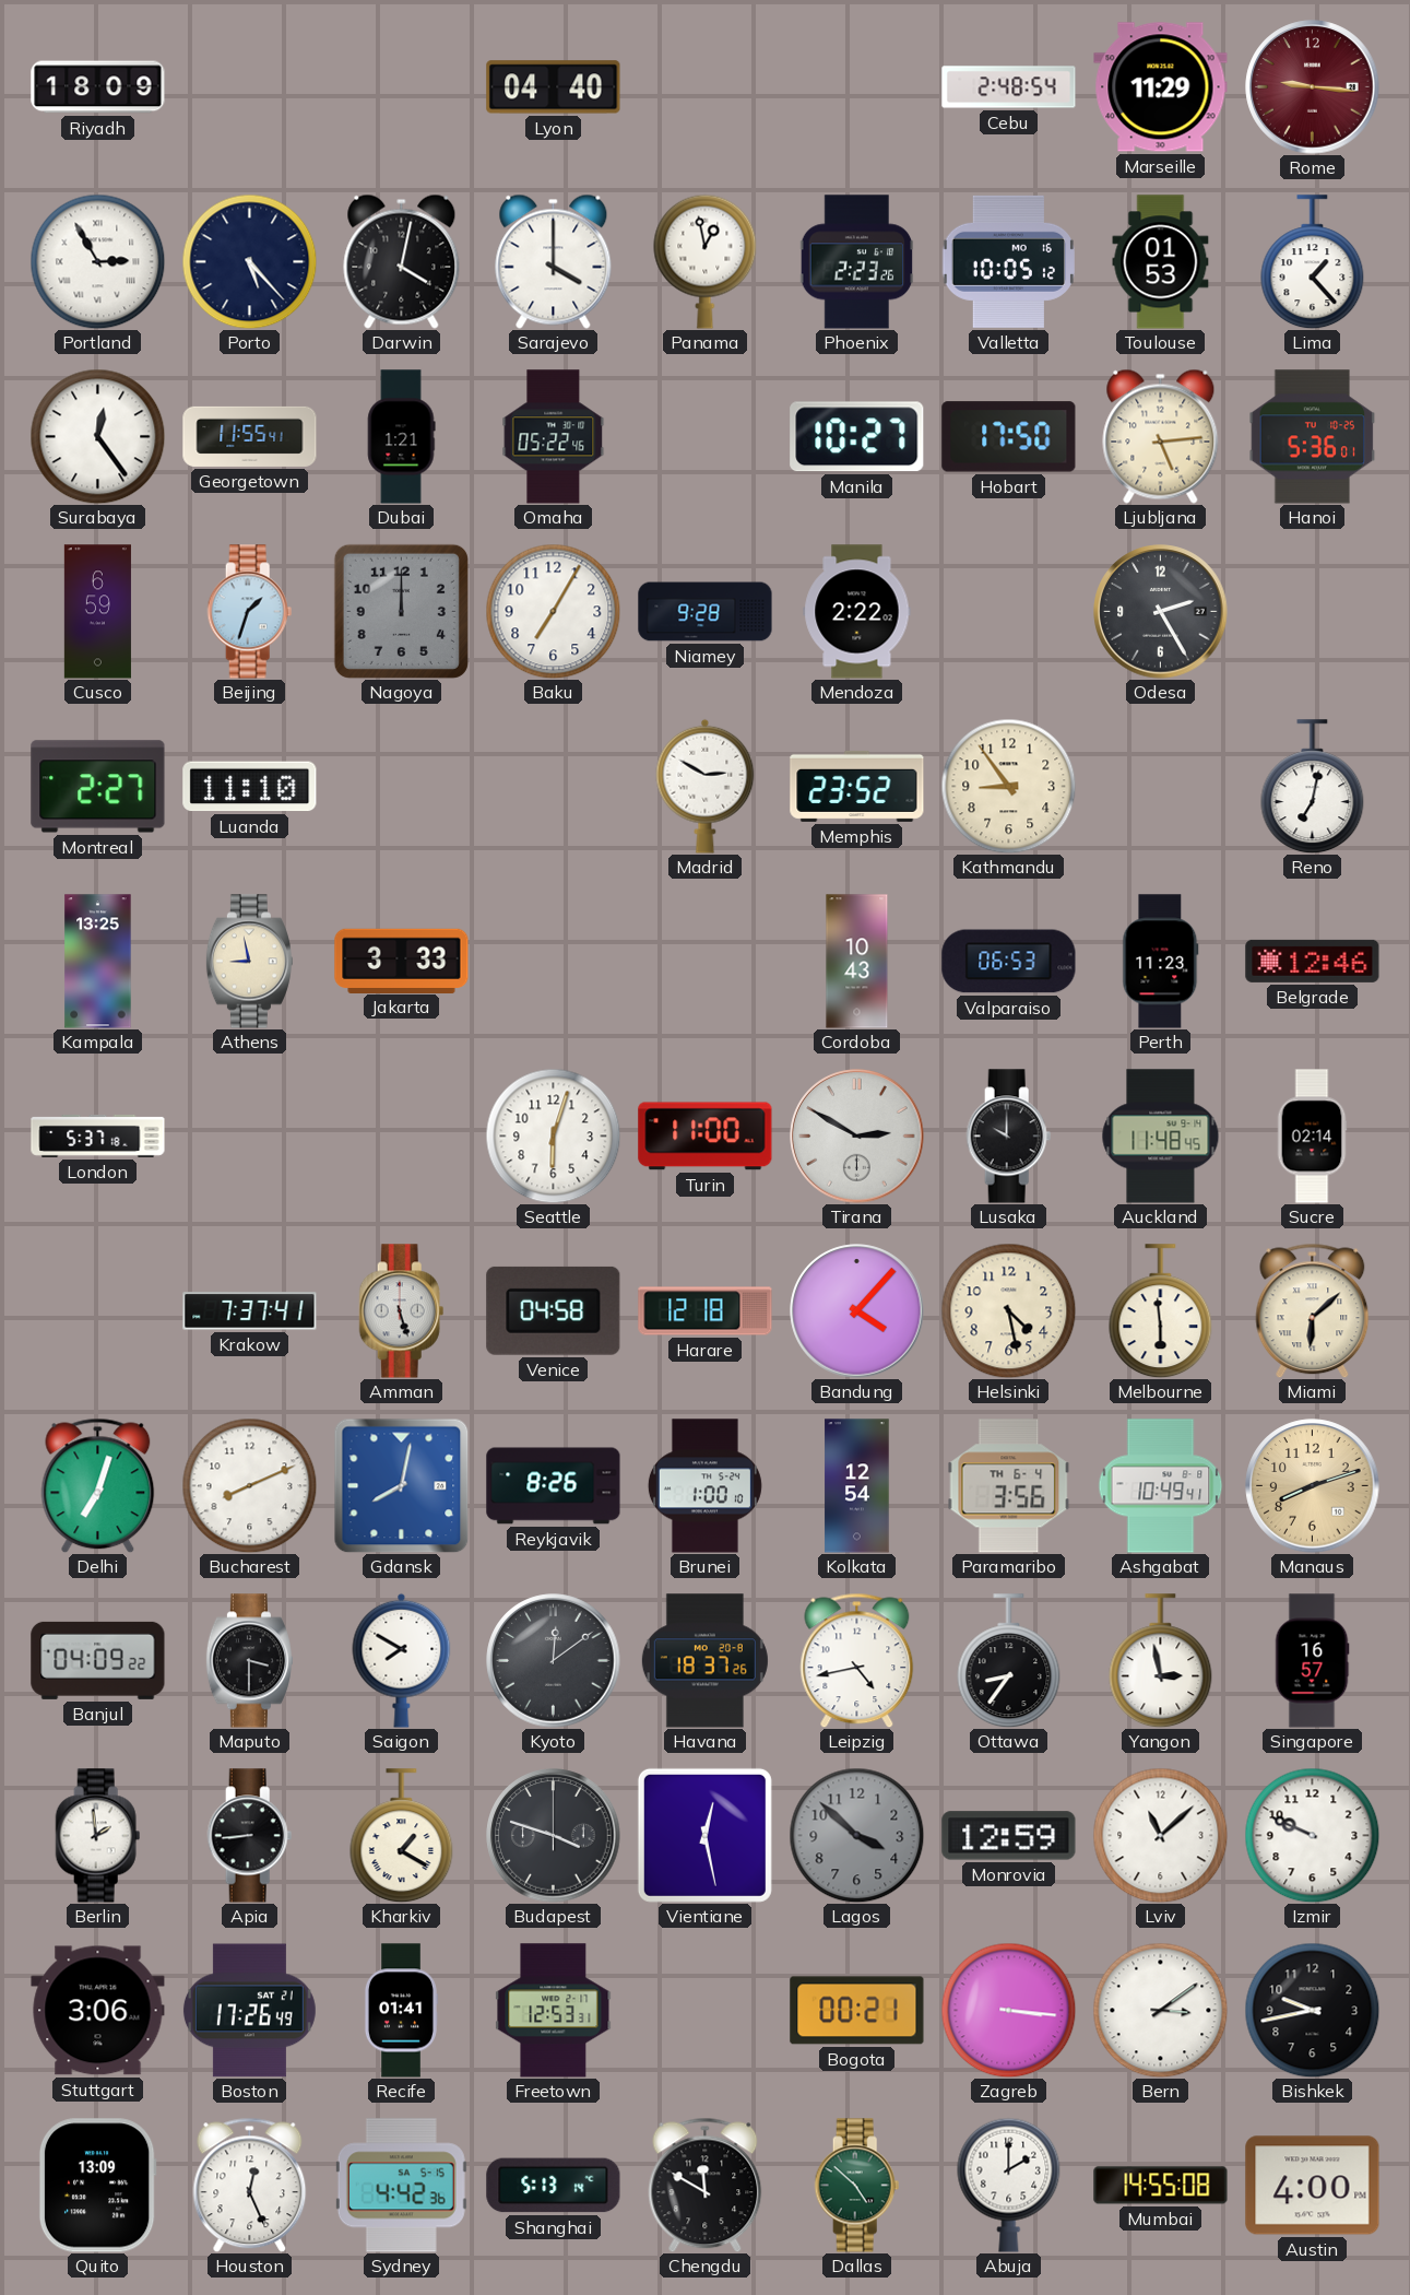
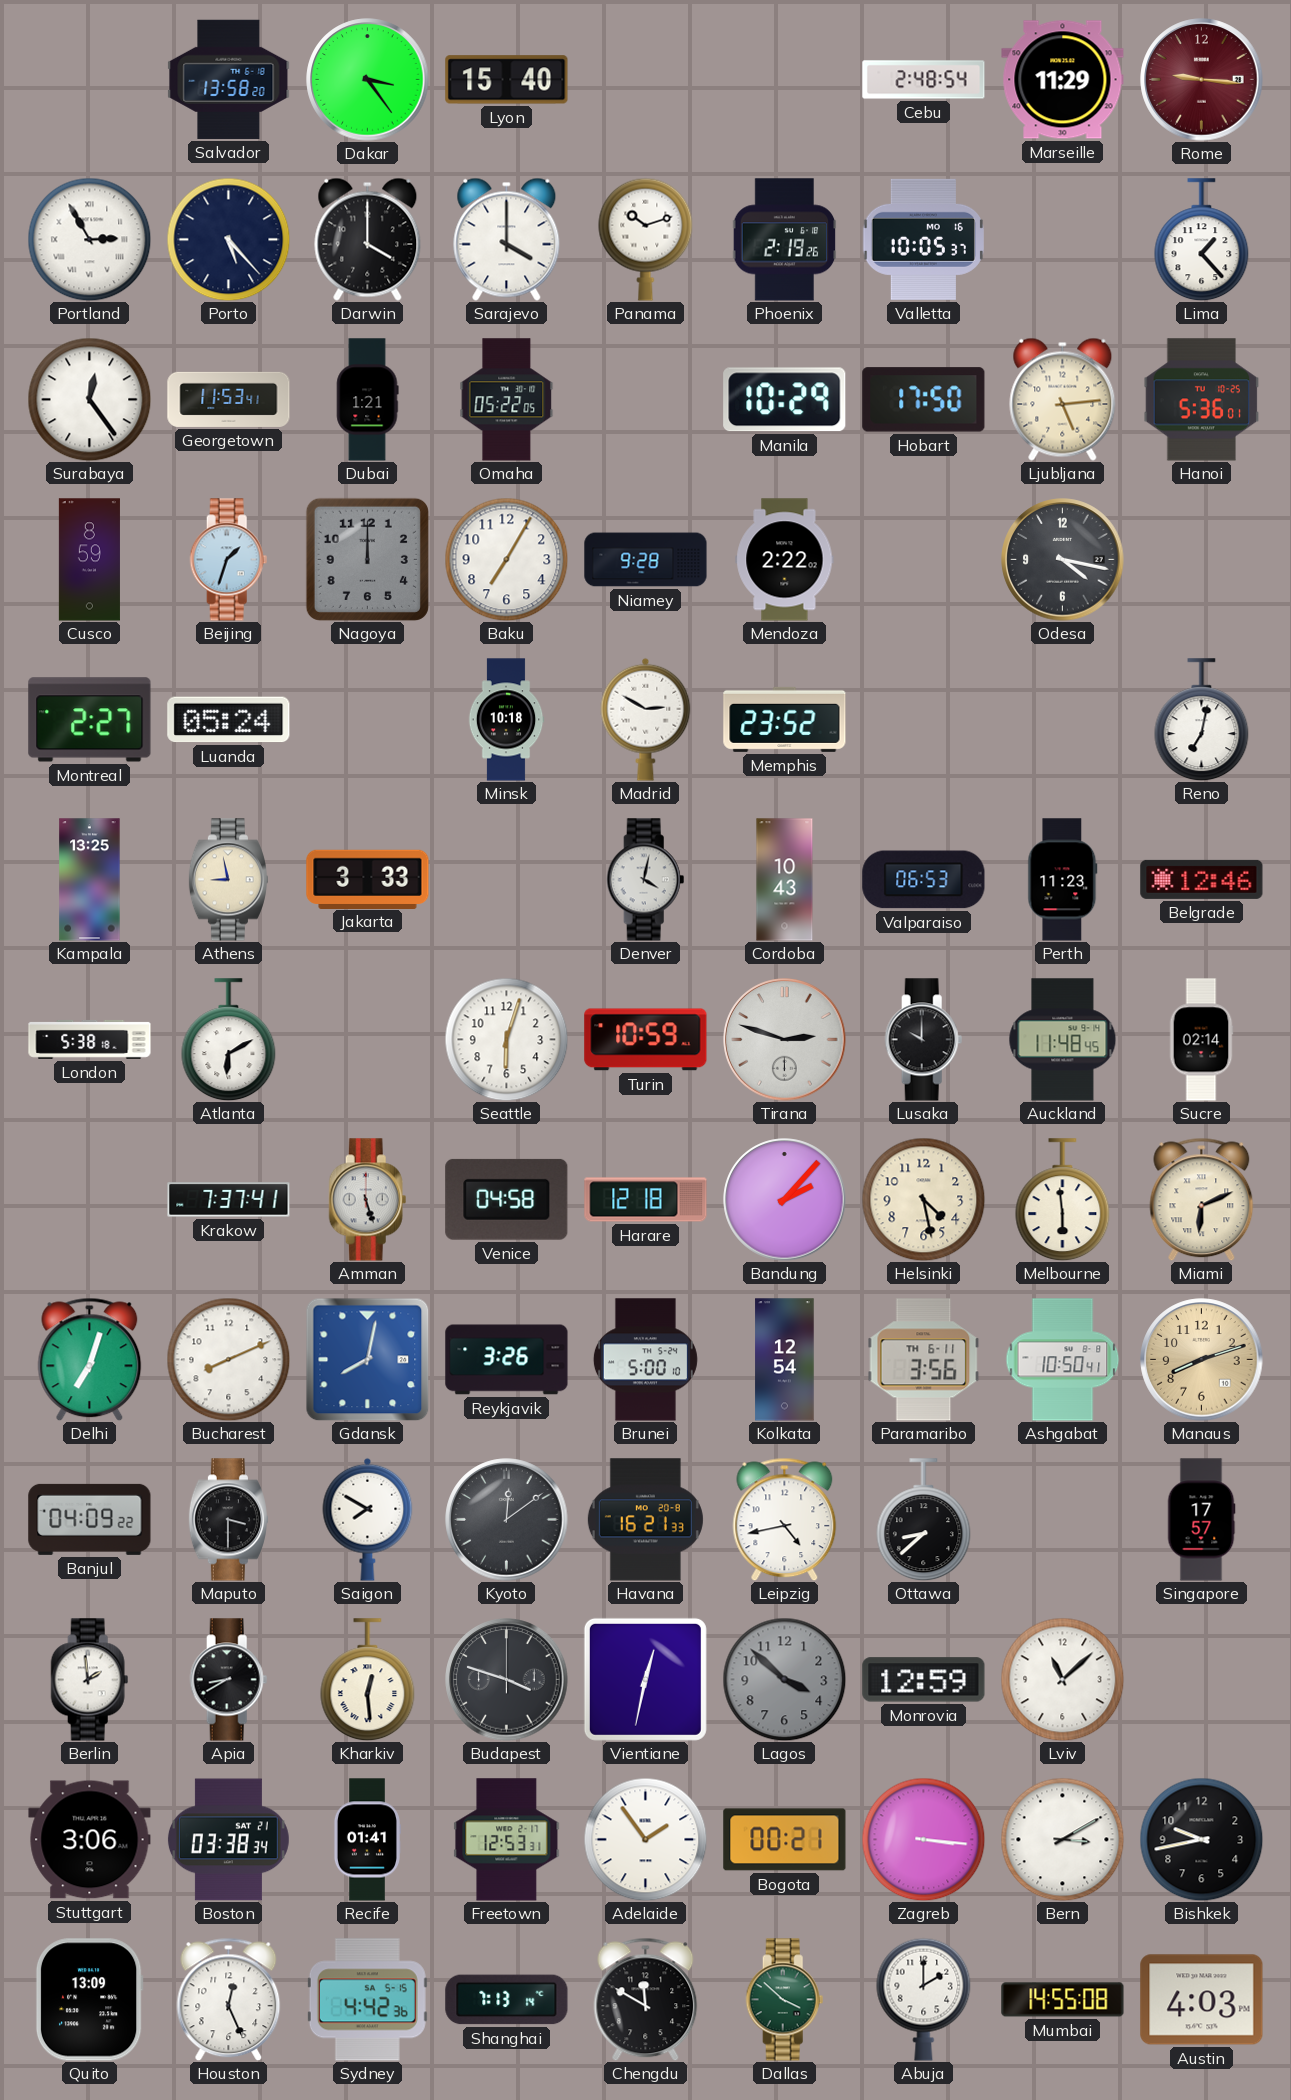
Riyadh: 18:09 -> none
Salvador: none -> 13:58
Dakar: none -> 3:24
Lyon: 04:40 -> 15:40
Darwin: 4:02 -> 4:00
Panama: 12:58 -> 10:12
Phoenix: 2:23 -> 2:19
Valletta: 10:05:12 -> 10:05:37
Toulouse: 01:53 -> none
Georgetown: 11:55 -> 11:53
Omaha: 05:22:46 -> 05:22:05
Manila: 10:27 -> 10:29
Cusco: 6:59 -> 8:59
Odesa: 2:25 -> 4:17
Luanda: 11:10 -> 05:24
Minsk: none -> 10:18
Kathmandu: 8:54 -> none
Denver: none -> 4:02
London: 5:37 -> 5:38
Atlanta: none -> 6:10
Turin: 11:00 -> 10:59
Tirana: 2:50 -> 2:48
Bandung: 4:07 -> 2:07
Miami: 6:08 -> 6:11
Reykjavik: 8:26 -> 3:26
Brunei: 1:00 -> 5:00
Paramaribo date: TH 6-4 -> TH 6-11
Ashgabat: 10:49 -> 10:50
Havana: 18:37 -> 16:21
Ottawa: 8:36 -> 8:38
Yangon: 2:58 -> none
Singapore: 16:57 -> 17:57
Apia: 8:44 -> 8:40
Kharkiv: 1:20 -> 12:29
Vientiane: 12:28 -> 12:32
Izmir: 9:49 -> none
Boston: 17:26 -> 03:38
Adelaide: none -> 1:54
Bern: 3:09 -> 3:10
Shanghai: 5:13 -> 7:13
Dallas: 4:52 -> 3:52
Austin: 4:00 -> 4:03
